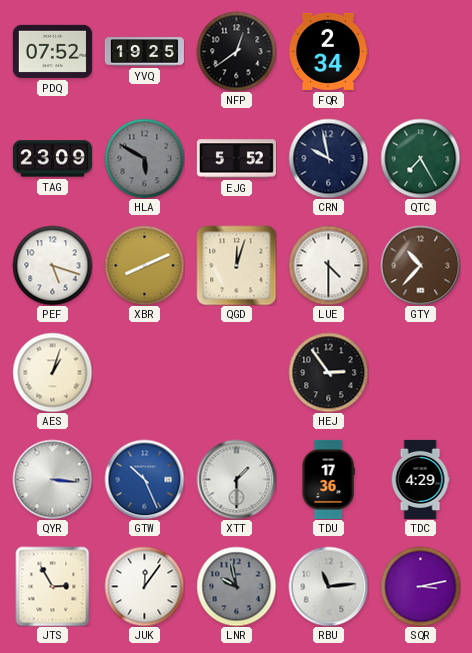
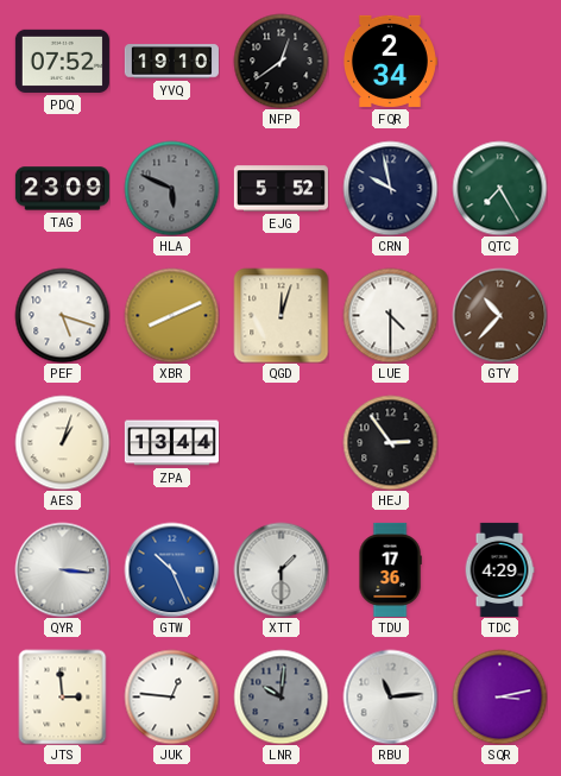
YVQ: 19:25 -> 19:10
HLA: 5:50 -> 5:49
ZPA: none -> 13:44
JTS: 2:55 -> 2:59
JUK: 12:06 -> 12:46
LNR: 9:58 -> 10:01
